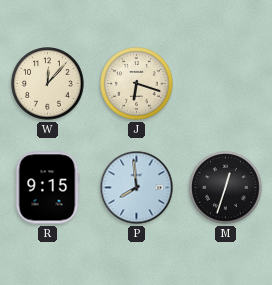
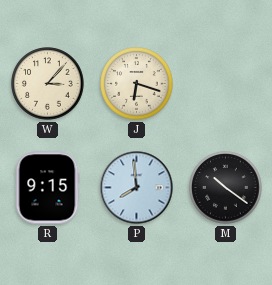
W: 12:07 -> 3:07
M: 12:33 -> 10:21
